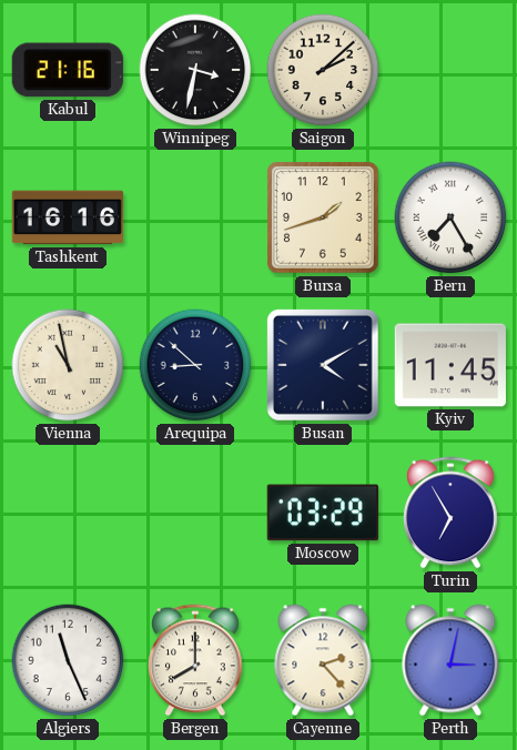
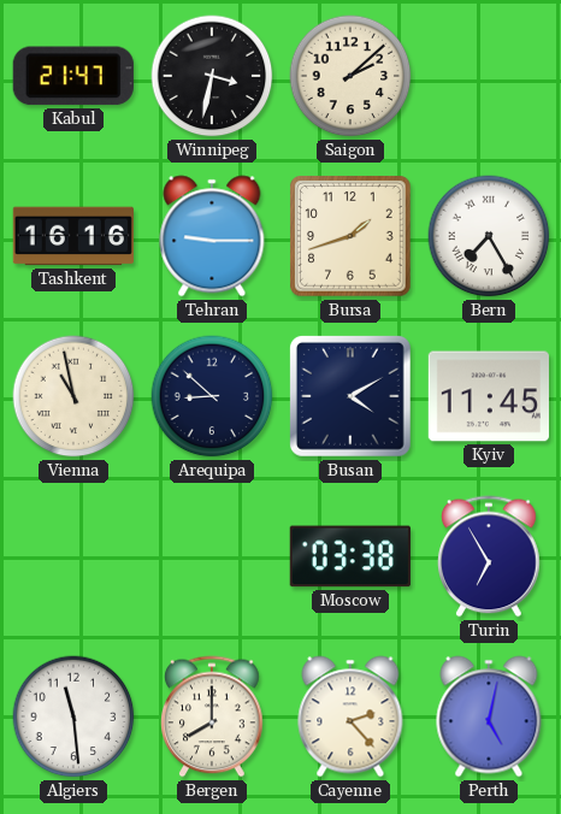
Kabul: 21:16 -> 21:47
Tehran: none -> 9:15
Moscow: 03:29 -> 03:38
Algiers: 11:26 -> 11:29
Perth: 3:02 -> 5:02
